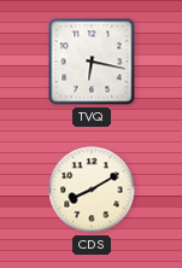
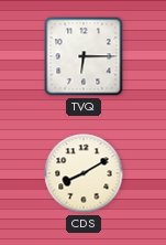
TVQ: 6:17 -> 6:15
